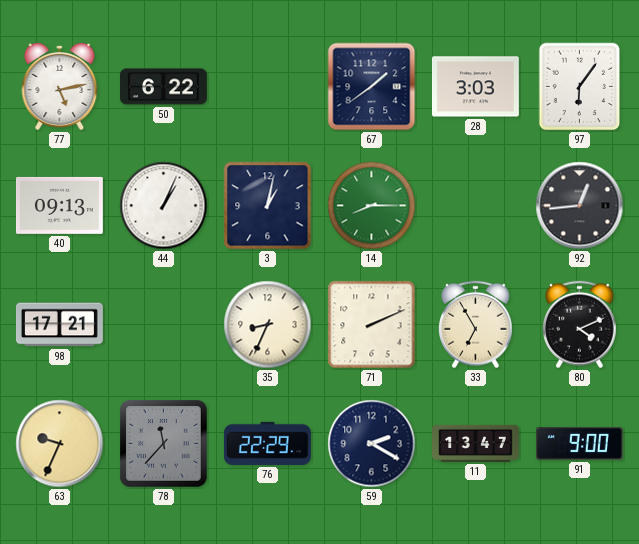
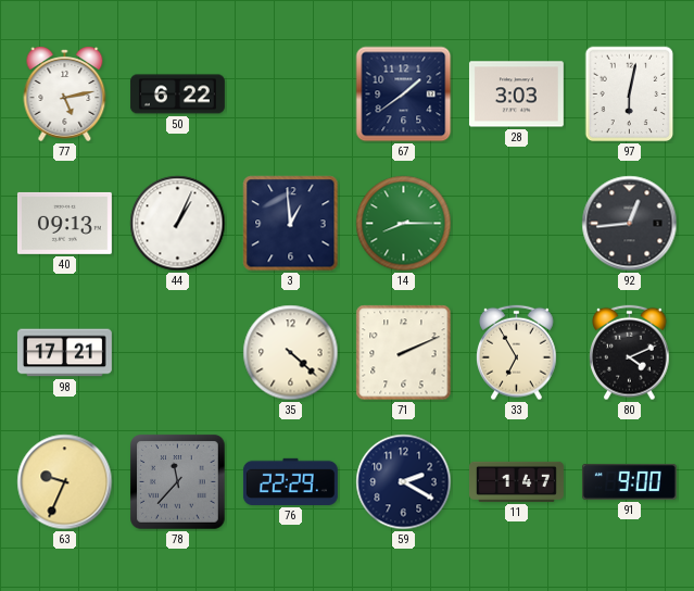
97: 6:06 -> 6:02
3: 1:02 -> 12:59
35: 8:34 -> 4:22
11: 13:47 -> 1:47
